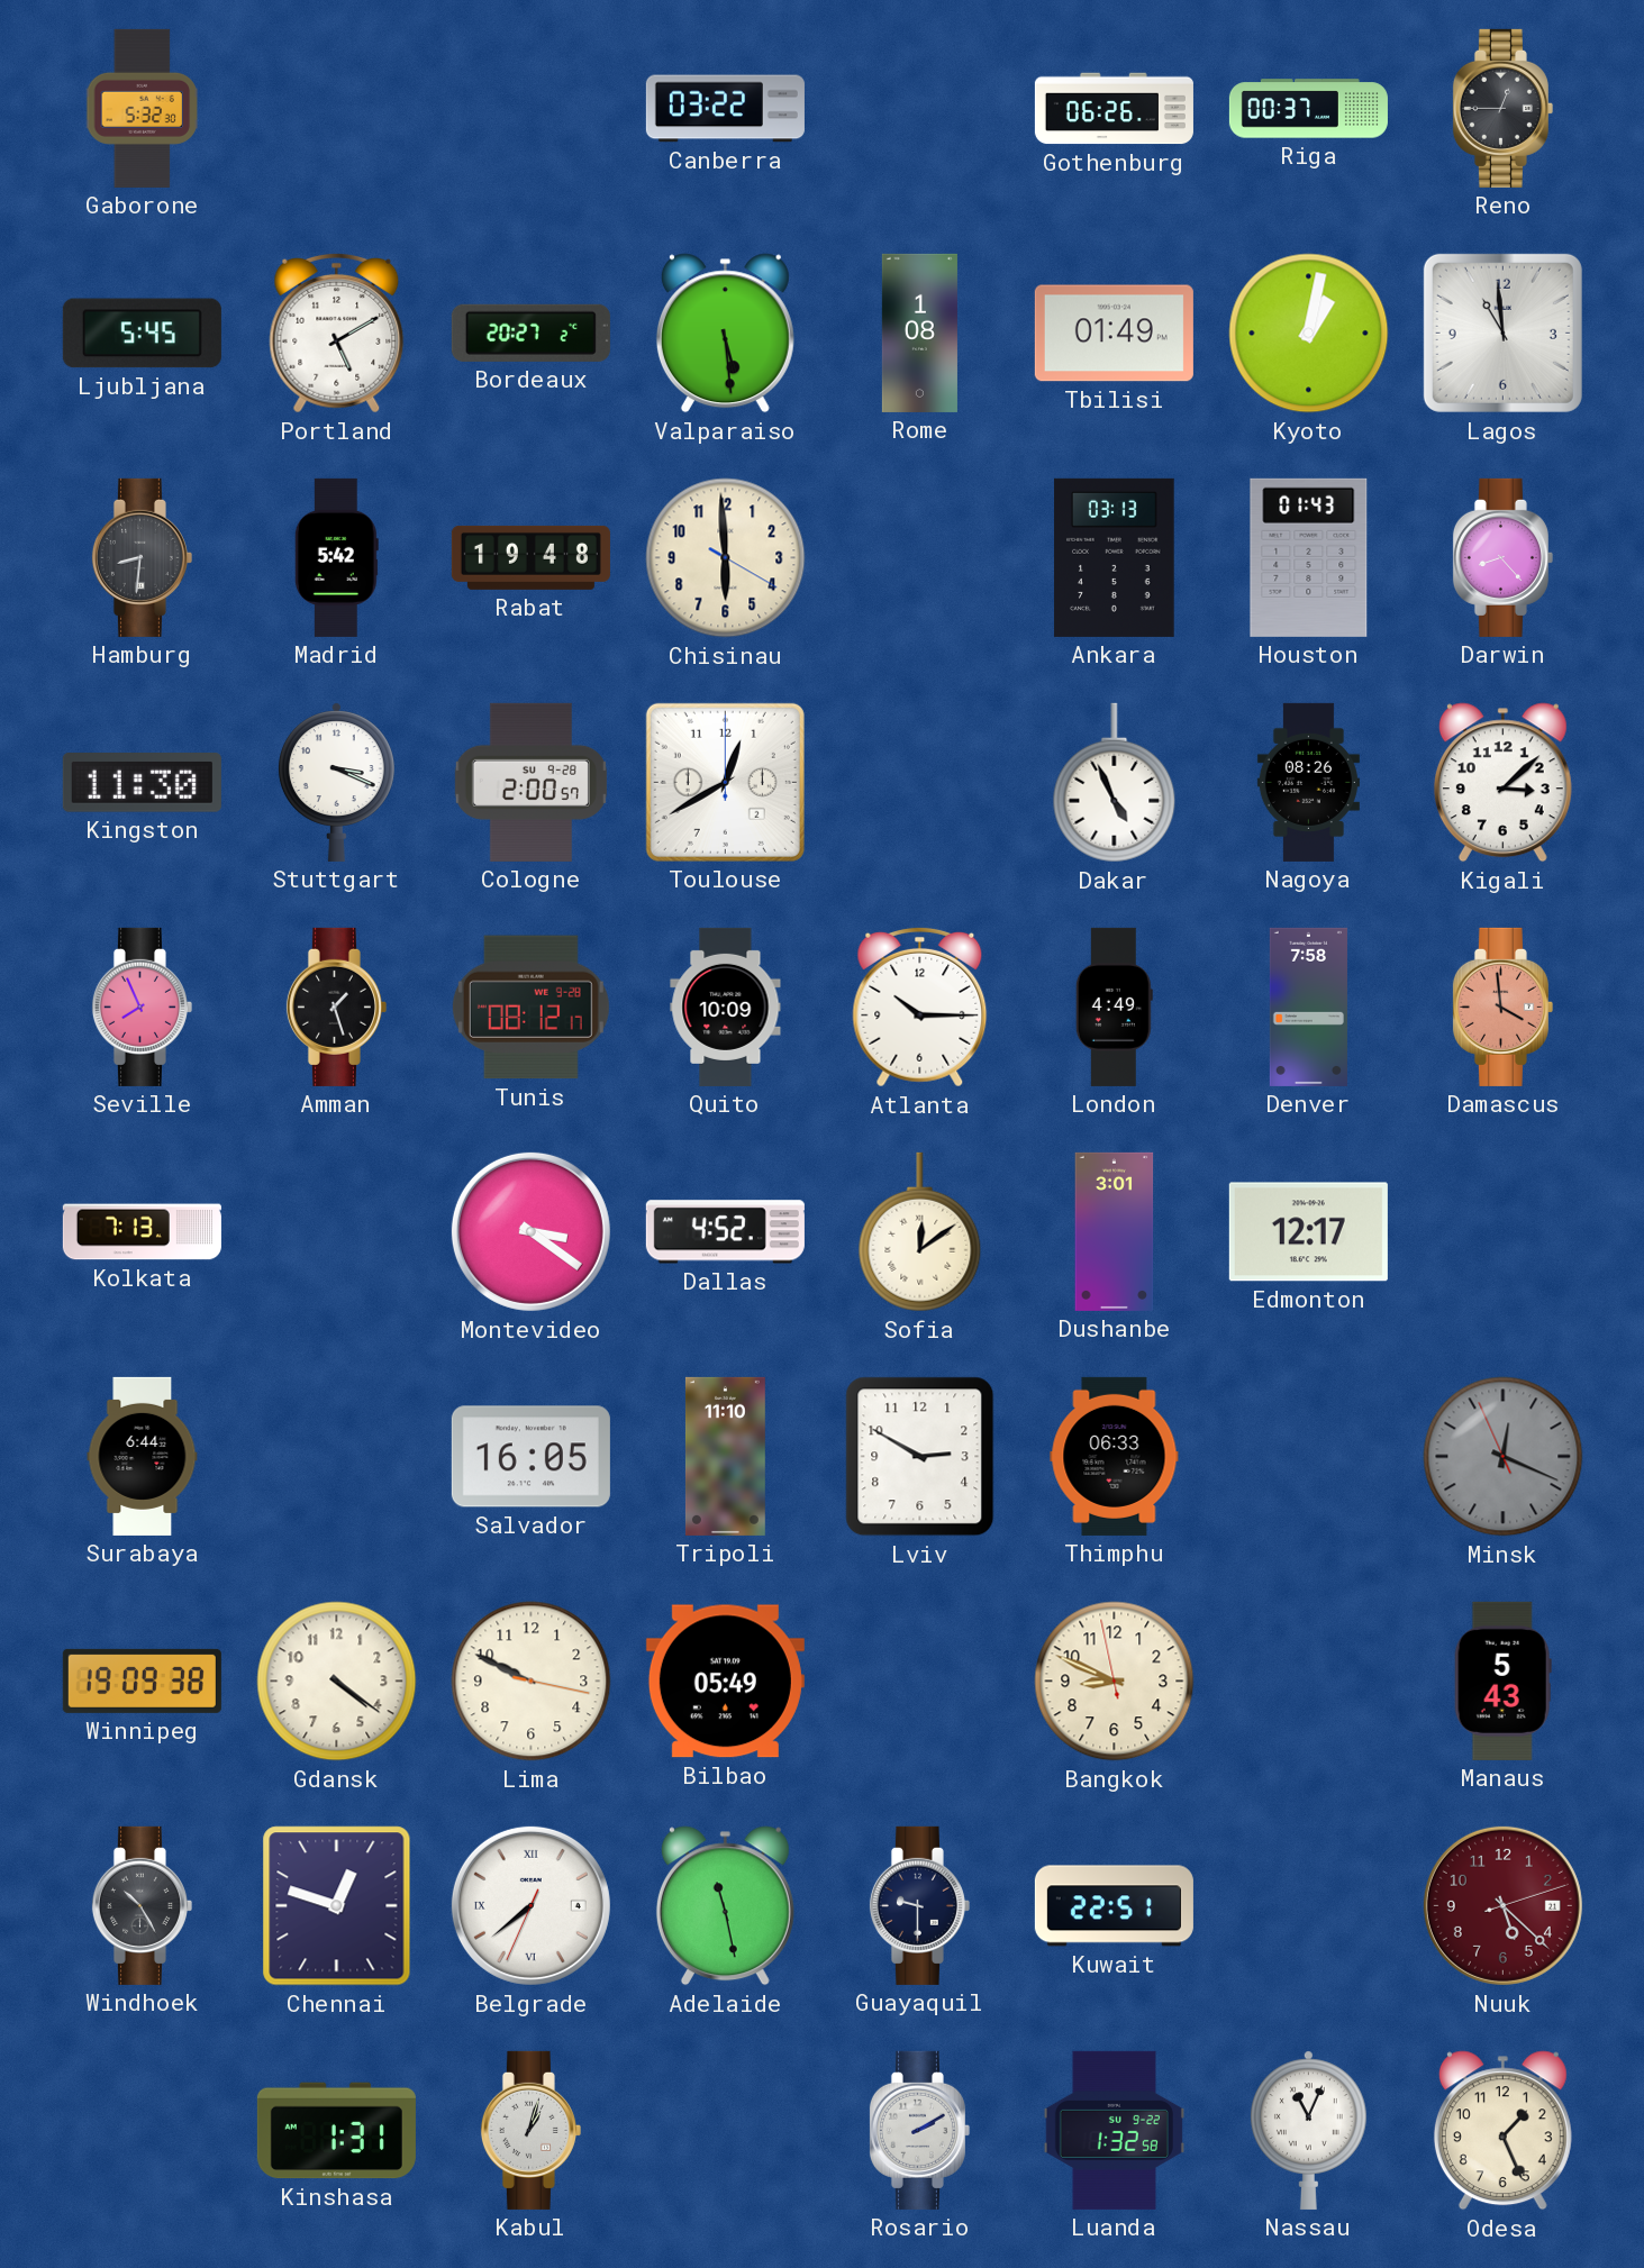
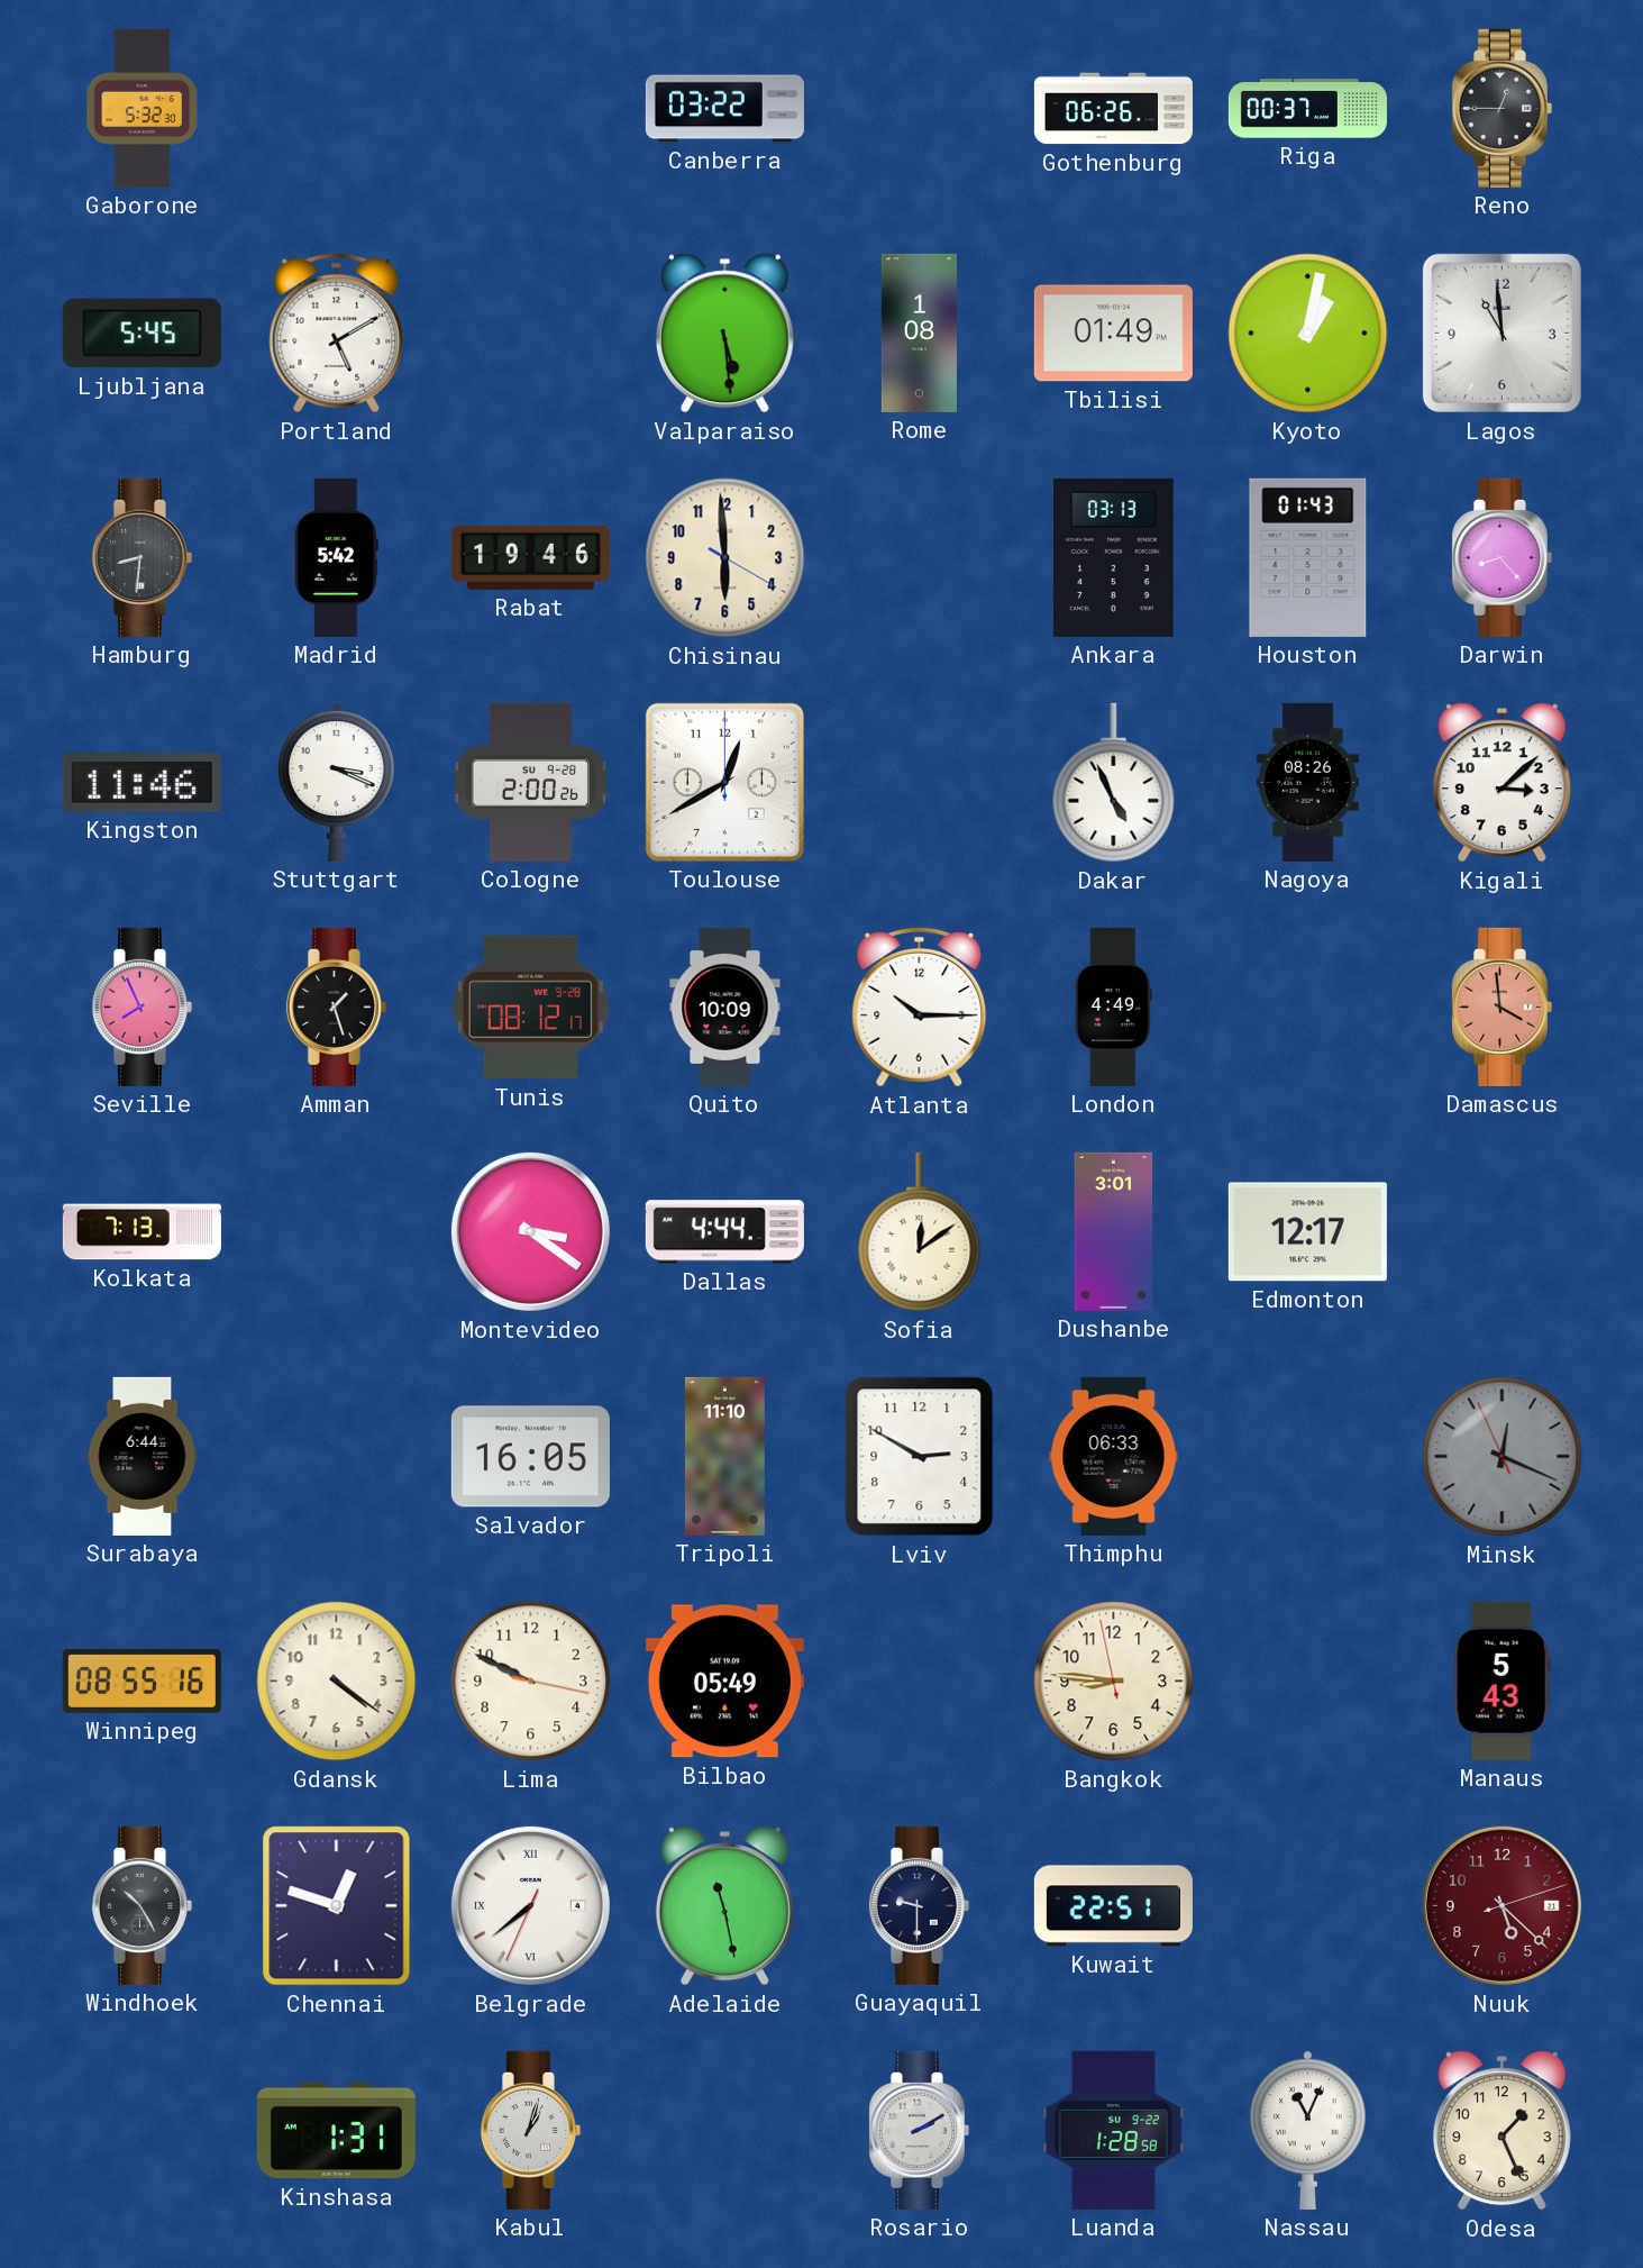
Bordeaux: 20:27 -> none
Rabat: 19:48 -> 19:46
Kingston: 11:30 -> 11:46
Cologne: 2:00:57 -> 2:00:26
Denver: 7:58 -> none
Dallas: 4:52 -> 4:44
Winnipeg: 19:09 -> 08:55
Bangkok: 8:48 -> 8:45
Luanda: 1:32 -> 1:28
